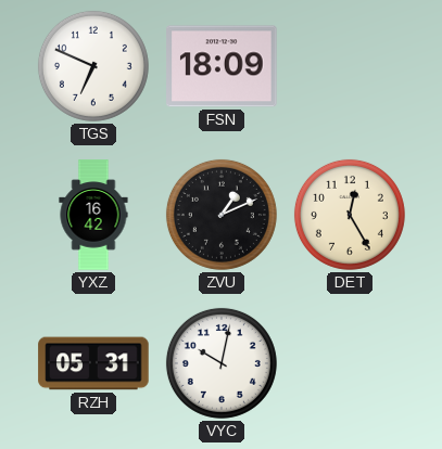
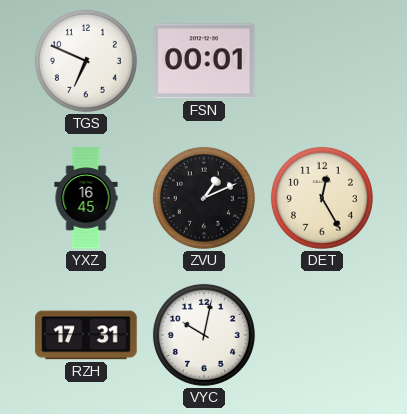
FSN: 18:09 -> 00:01
YXZ: 16:42 -> 16:45
RZH: 05:31 -> 17:31
